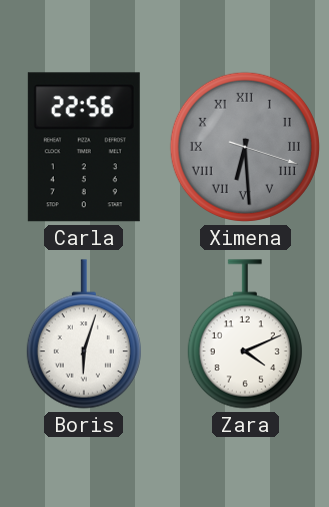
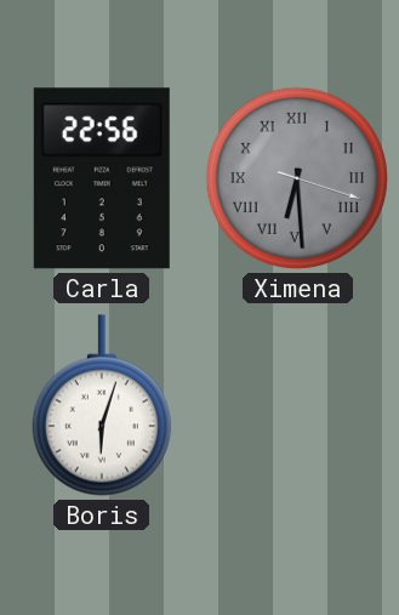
Zara: 4:11 -> none
